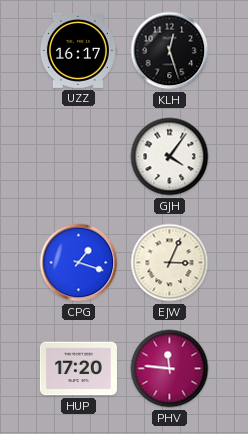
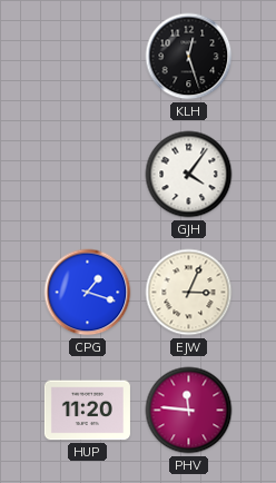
UZZ: 16:17 -> none
HUP: 17:20 -> 11:20
